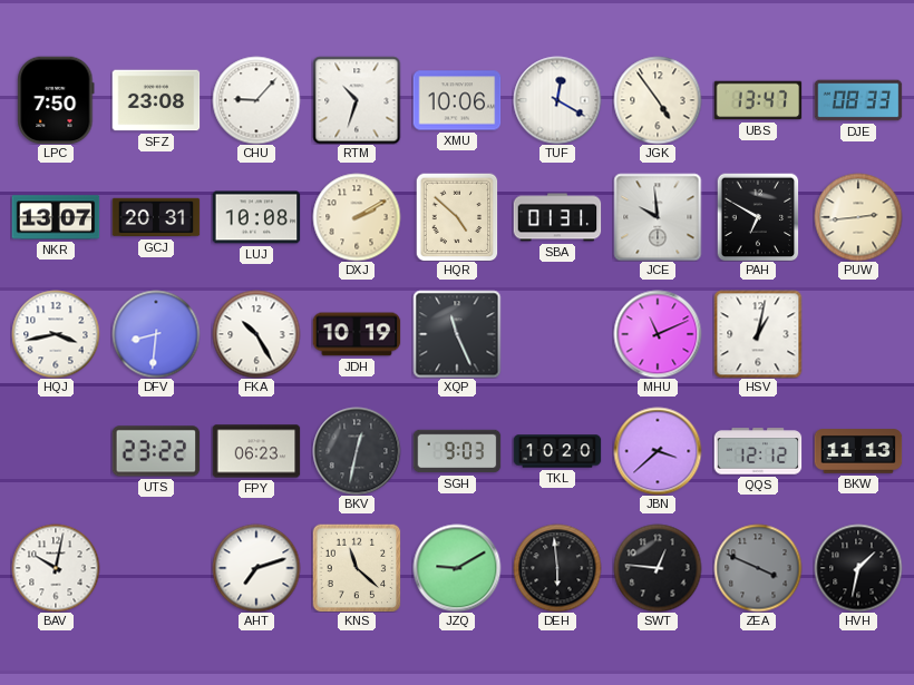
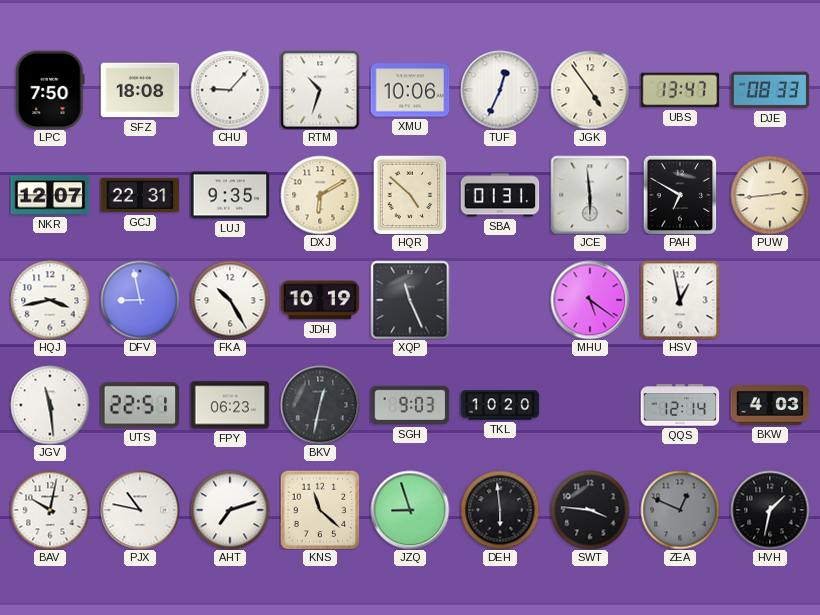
SFZ: 23:08 -> 18:08
TUF: 12:20 -> 12:34
NKR: 13:07 -> 12:07
GCJ: 20:31 -> 22:31
LUJ: 10:08 -> 9:35
DXJ: 2:10 -> 6:10
JCE: 9:59 -> 5:59
DFV: 8:31 -> 8:58
MHU: 11:11 -> 5:21
HSV: 1:02 -> 12:58
JGV: none -> 11:29
UTS: 23:22 -> 22:51
JBN: 3:38 -> none
QQS: 12:12 -> 12:14
BKW: 11:13 -> 4:03
PJX: none -> 10:47
JZQ: 9:10 -> 8:57
SWT: 12:46 -> 3:46
ZEA: 3:49 -> 12:49
